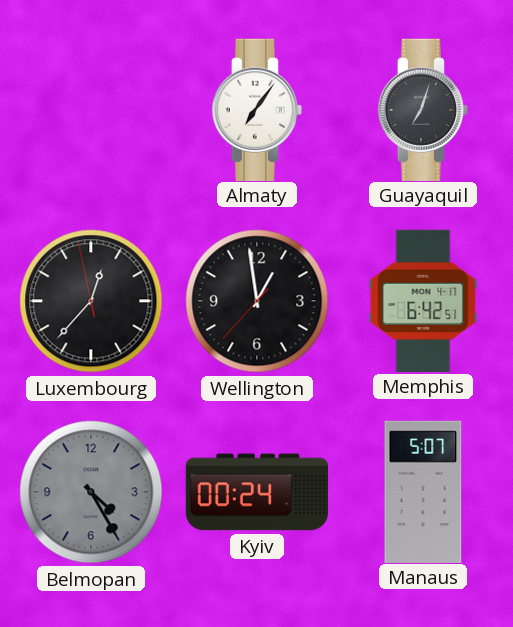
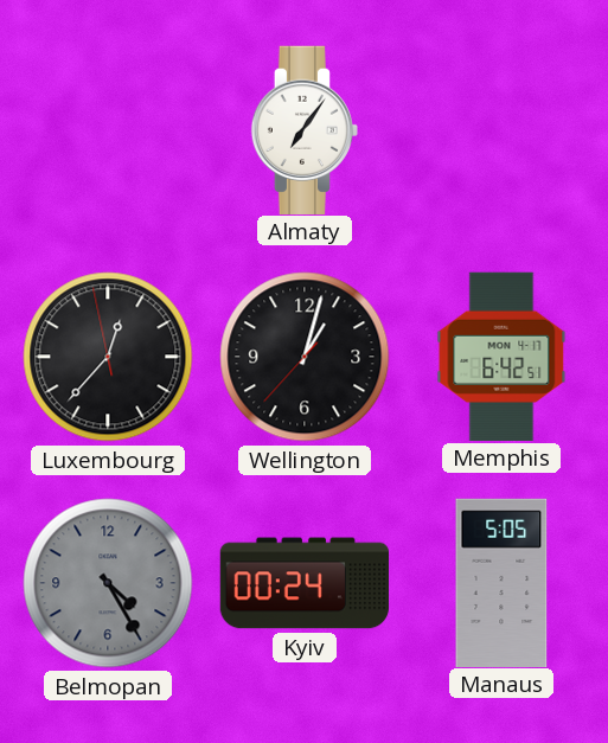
Guayaquil: 7:03 -> none
Wellington: 12:58 -> 1:02
Manaus: 5:07 -> 5:05
